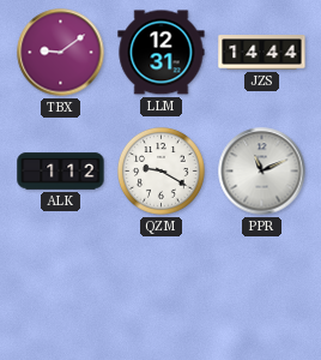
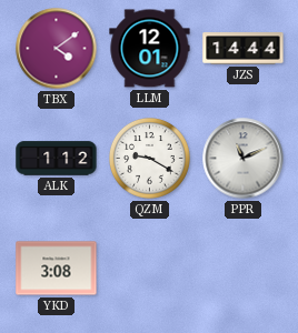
TBX: 9:09 -> 4:09
LLM: 12:31 -> 12:01
YKD: none -> 3:08
